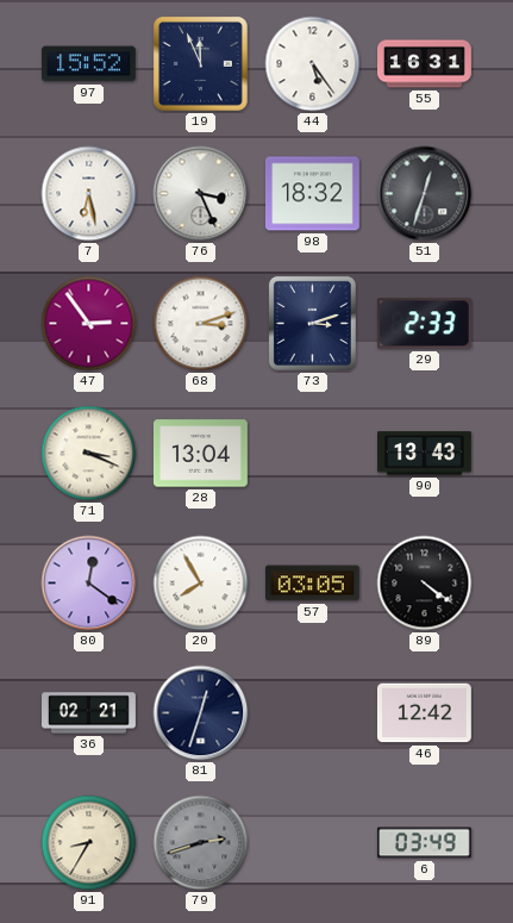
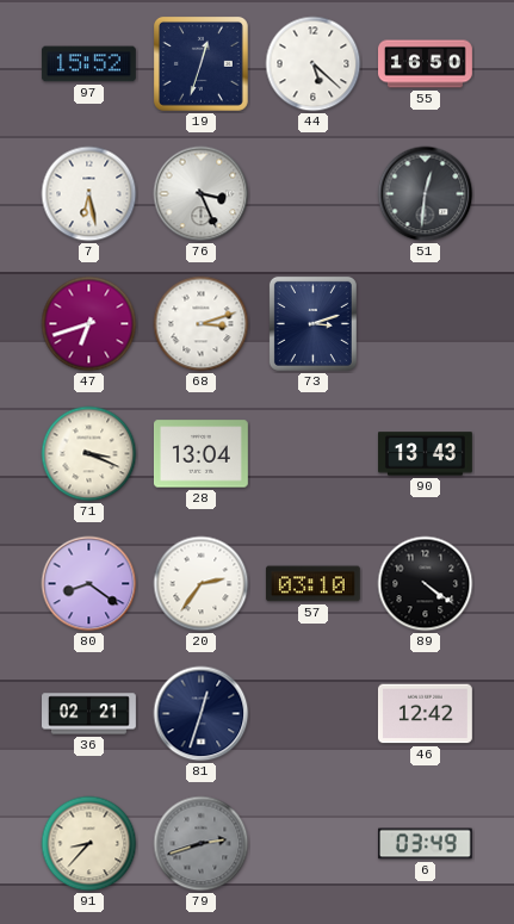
19: 11:56 -> 12:33
44: 5:24 -> 5:22
55: 16:31 -> 16:50
98: 18:32 -> none
51: 12:33 -> 12:31
47: 2:54 -> 6:42
29: 2:33 -> none
80: 12:21 -> 8:21
20: 7:55 -> 2:36
57: 03:05 -> 03:10
91: 8:35 -> 8:37
